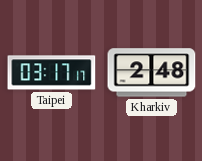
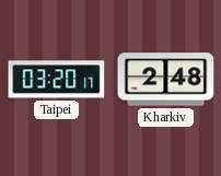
Taipei: 03:17 -> 03:20
